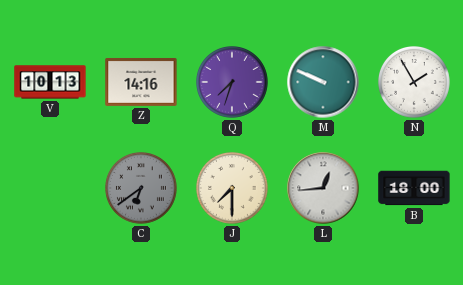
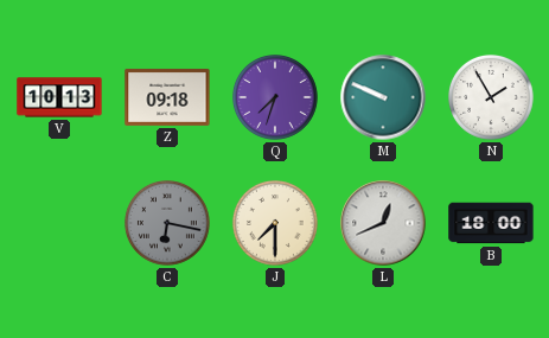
Z: 14:16 -> 09:18
C: 6:39 -> 6:17
L: 12:44 -> 12:41
